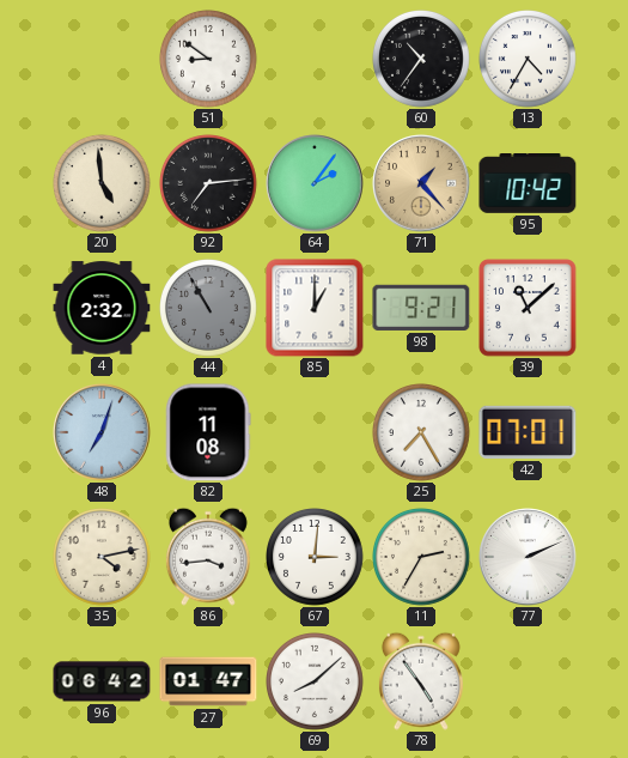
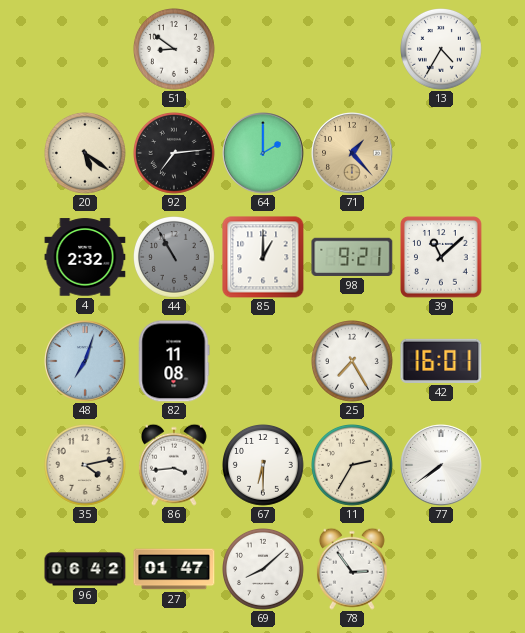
60: 10:36 -> none
20: 4:59 -> 5:21
64: 2:06 -> 2:00
95: 10:42 -> none
42: 07:01 -> 16:01
67: 3:01 -> 6:30
77: 2:11 -> 7:39
78: 4:54 -> 2:54
